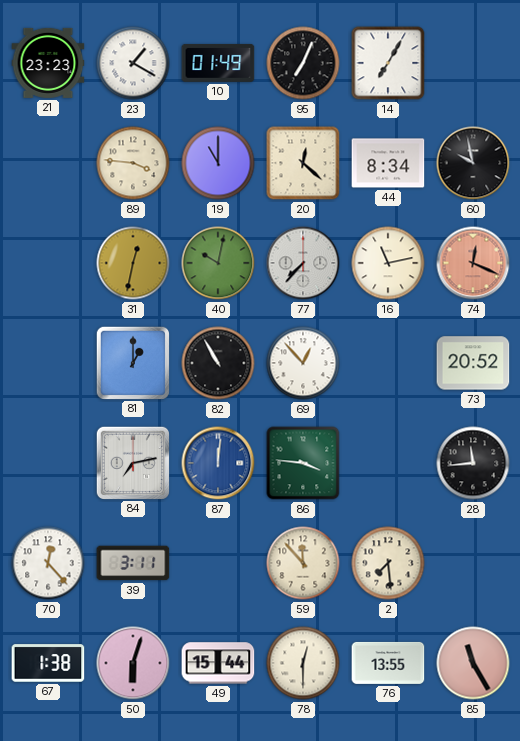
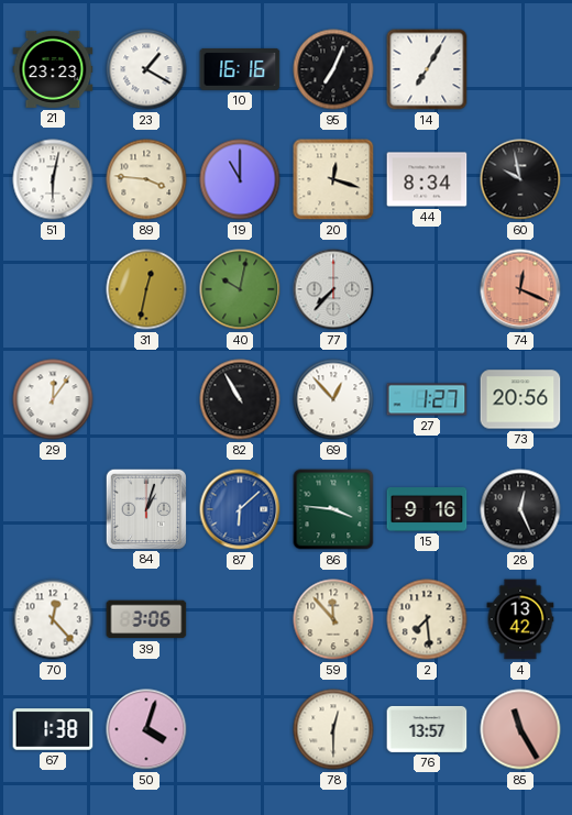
10: 01:49 -> 16:16
51: none -> 6:02
20: 12:22 -> 12:18
16: 11:13 -> none
29: none -> 12:06
81: 1:00 -> none
27: none -> 1:27
73: 20:52 -> 20:56
84: 7:13 -> 1:03
87: 12:01 -> 6:08
15: none -> 9:16
28: 11:44 -> 12:26
39: 3:11 -> 3:06
4: none -> 13:42
50: 6:03 -> 4:03
49: 15:44 -> none
76: 13:55 -> 13:57
